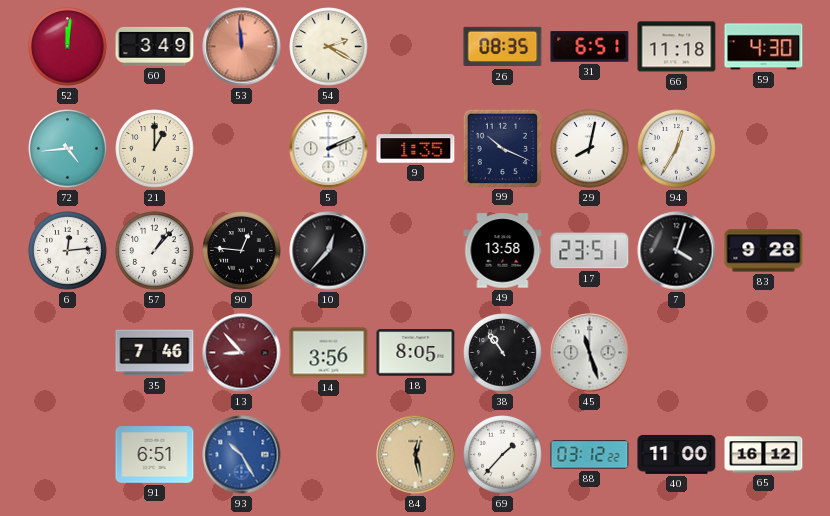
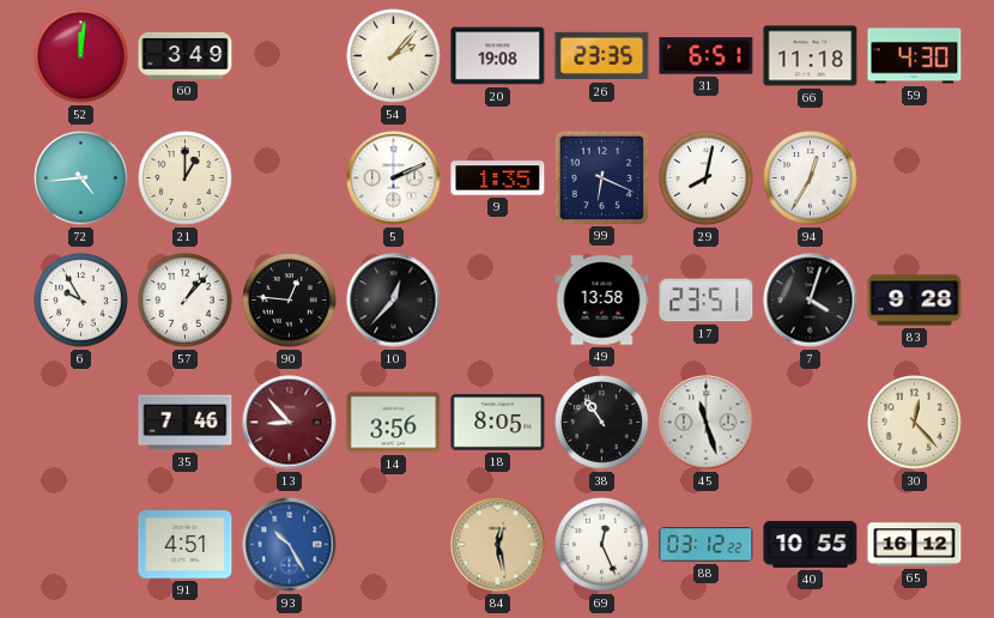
53: 11:59 -> none
54: 2:20 -> 2:07
20: none -> 19:08
26: 08:35 -> 23:35
99: 10:19 -> 6:19
6: 12:14 -> 9:55
30: none -> 12:23
91: 6:51 -> 4:51
69: 1:37 -> 12:26
40: 11:00 -> 10:55
